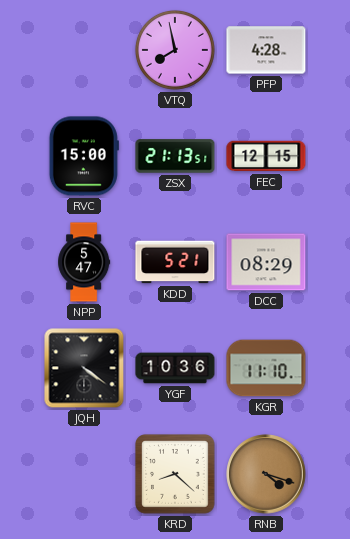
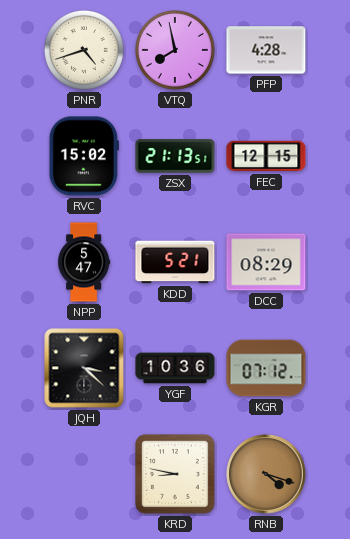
PNR: none -> 4:42
RVC: 15:00 -> 15:02
JQH: 4:21 -> 3:22
KGR: 11:10 -> 07:12
KRD: 8:22 -> 8:47
